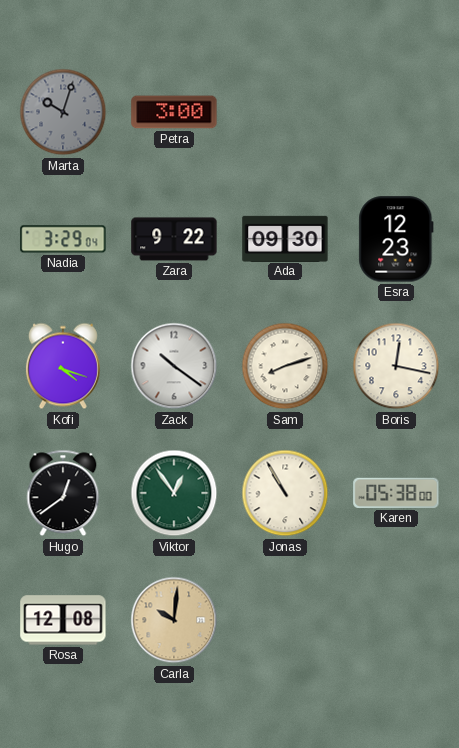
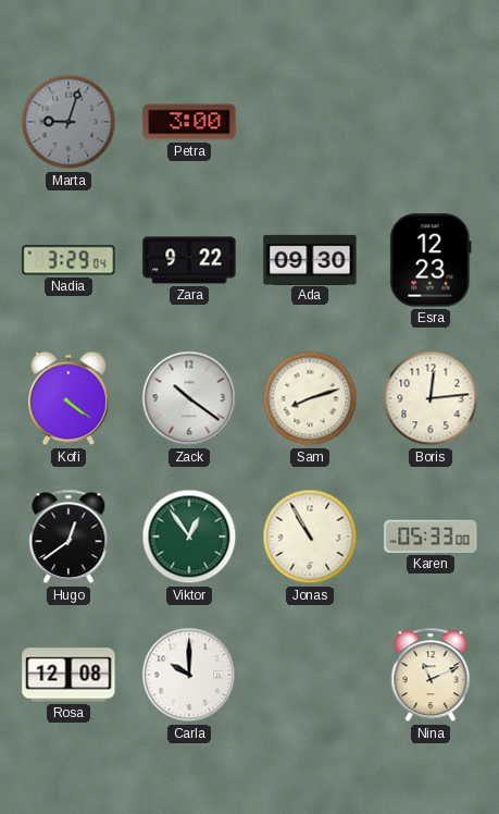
Marta: 10:03 -> 9:03
Kofi: 4:18 -> 4:21
Boris: 12:17 -> 12:14
Karen: 05:38 -> 05:33
Carla: 10:01 -> 10:00
Carla dial: champagne -> white
Nina: none -> 11:11
